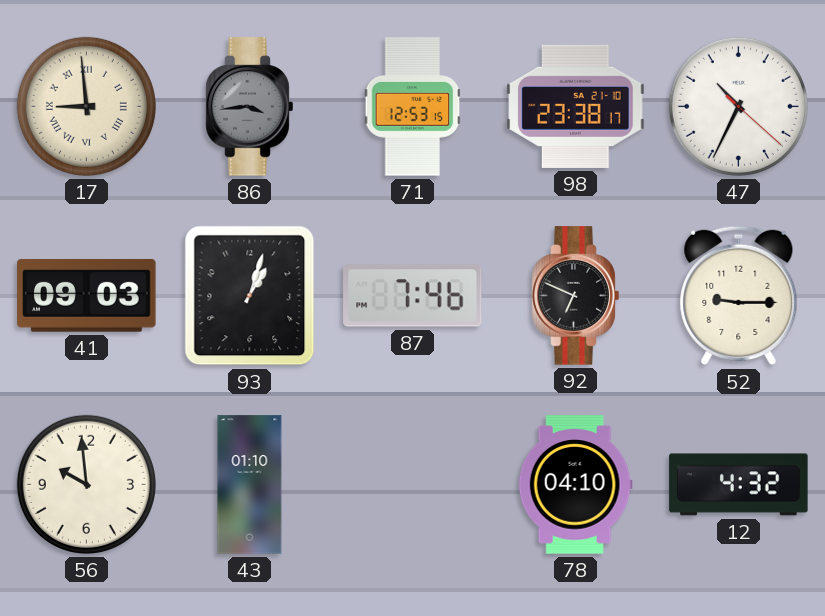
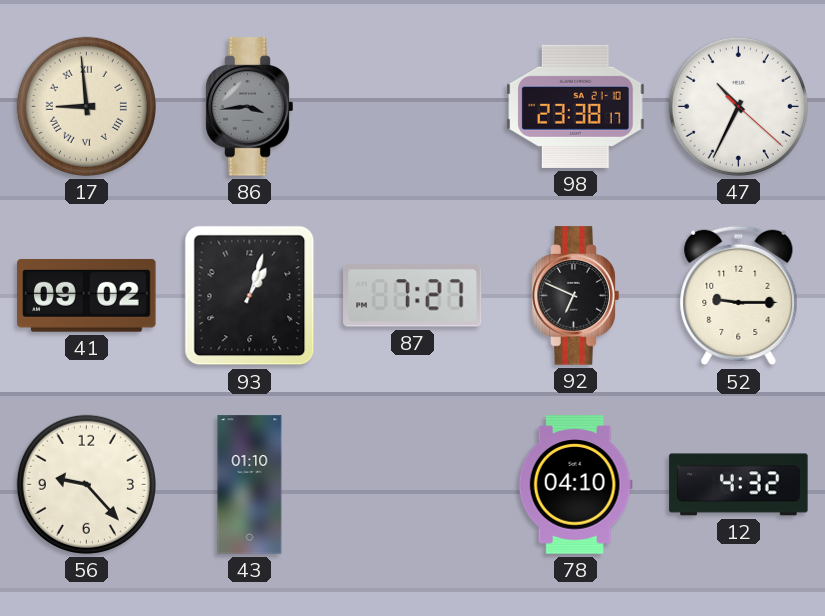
71: 12:53 -> none
41: 09:03 -> 09:02
87: 7:46 -> 7:27
56: 9:59 -> 9:23
